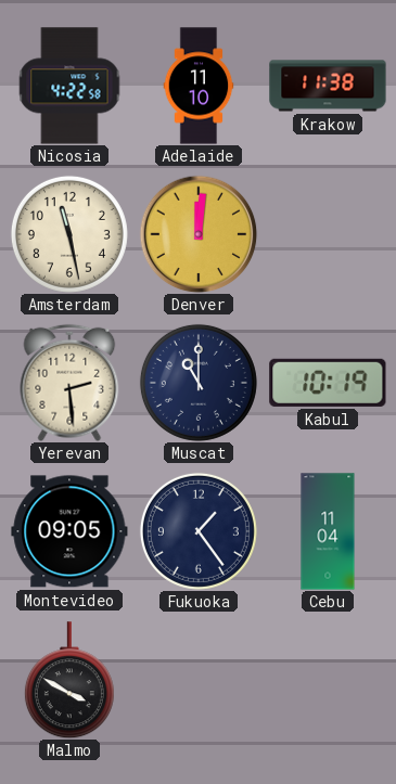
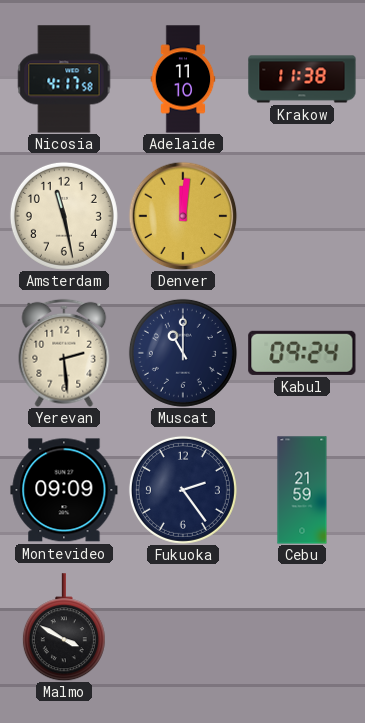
Nicosia: 4:22 -> 4:17
Kabul: 10:19 -> 09:24
Montevideo: 09:05 -> 09:09
Fukuoka: 1:24 -> 2:24
Cebu: 11:04 -> 21:59
